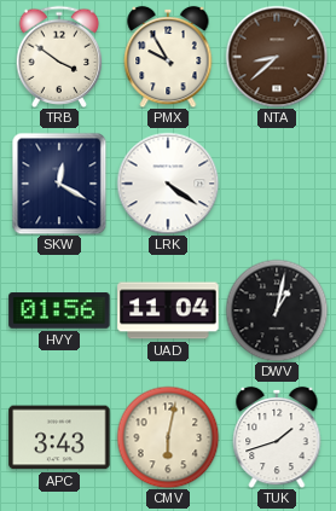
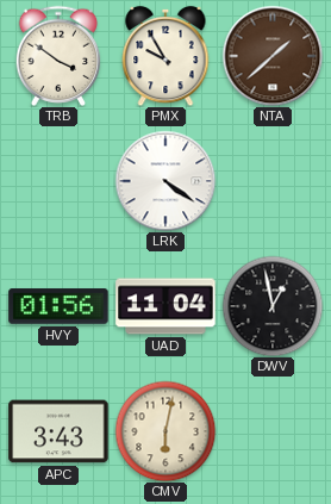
NTA: 8:38 -> 1:38
SKW: 12:20 -> none
DWV: 1:02 -> 12:58
TUK: 1:42 -> none
